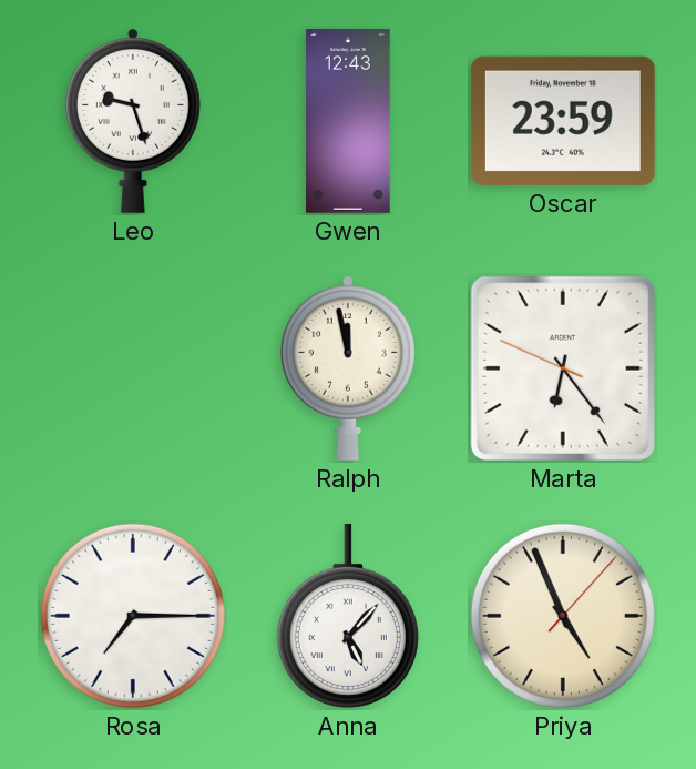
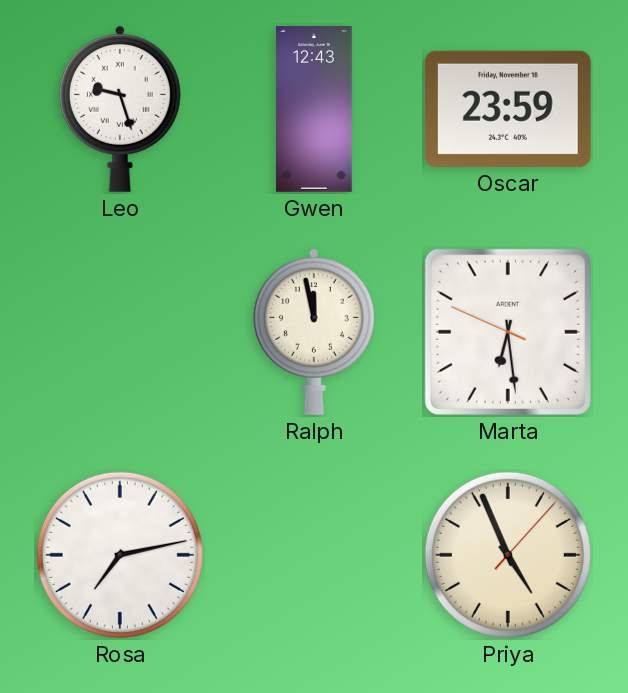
Marta: 6:23 -> 6:28
Rosa: 7:15 -> 7:13
Anna: 5:07 -> none
